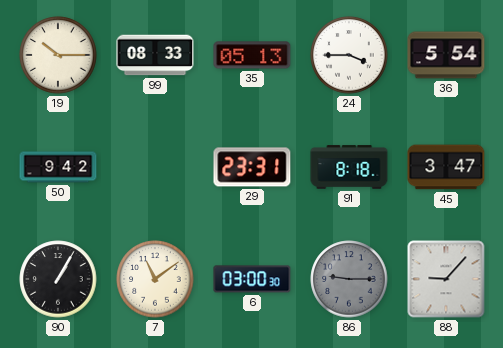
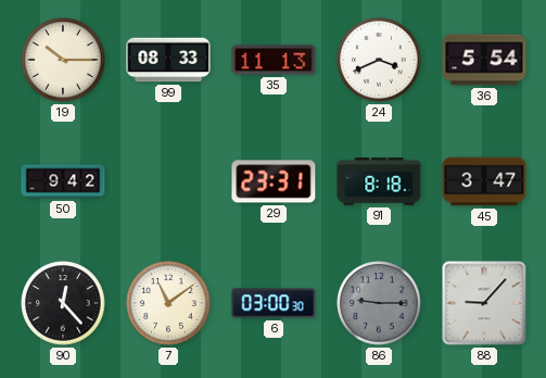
35: 05:13 -> 11:13
24: 3:45 -> 3:41
90: 1:05 -> 12:23
